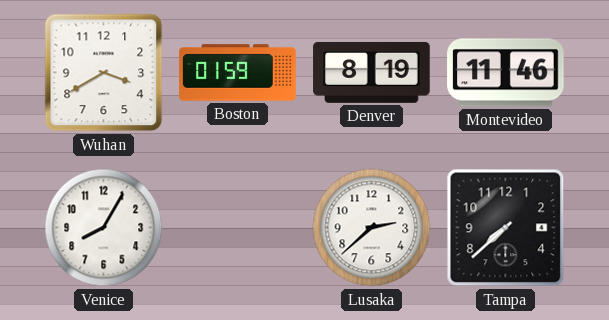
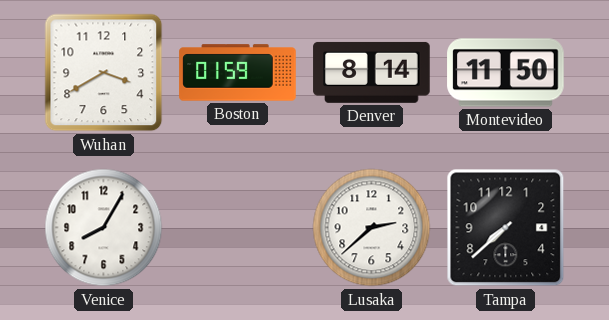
Denver: 8:19 -> 8:14
Montevideo: 11:46 -> 11:50
